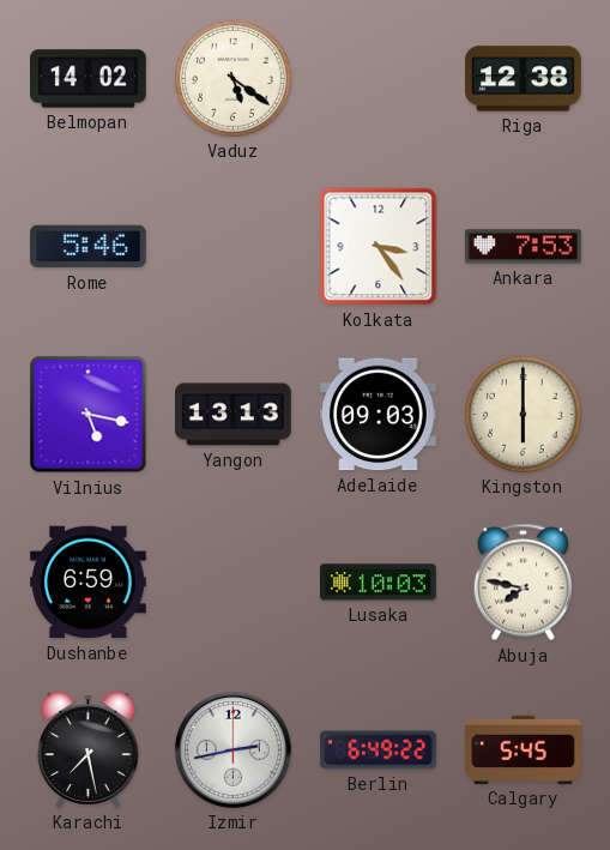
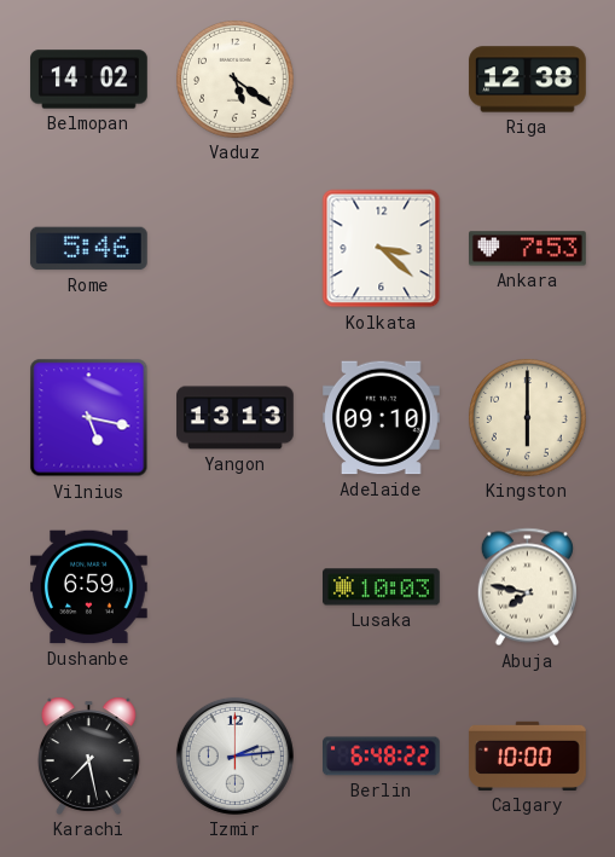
Kolkata: 3:24 -> 3:22
Adelaide: 09:03 -> 09:10
Izmir: 2:43 -> 2:14
Berlin: 6:49 -> 6:48
Calgary: 5:45 -> 10:00
